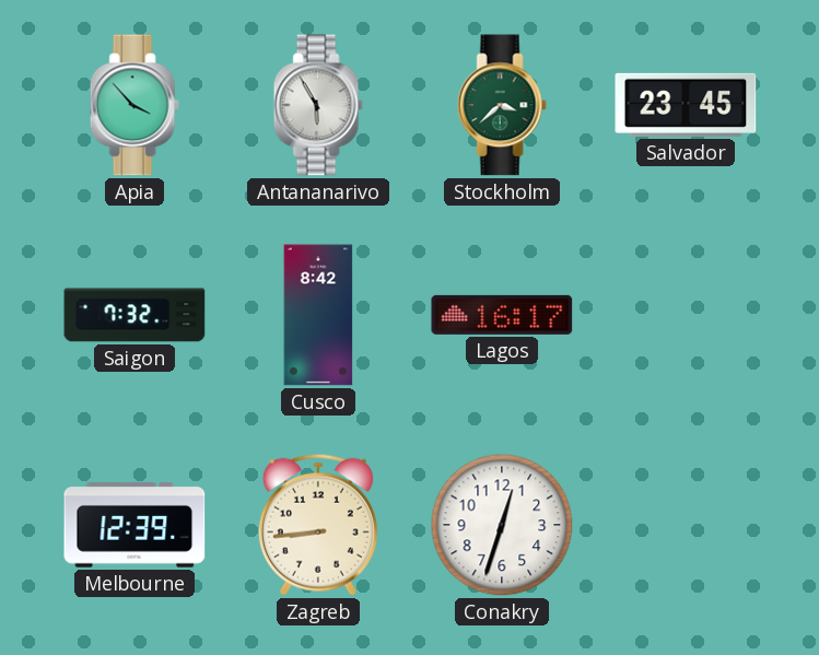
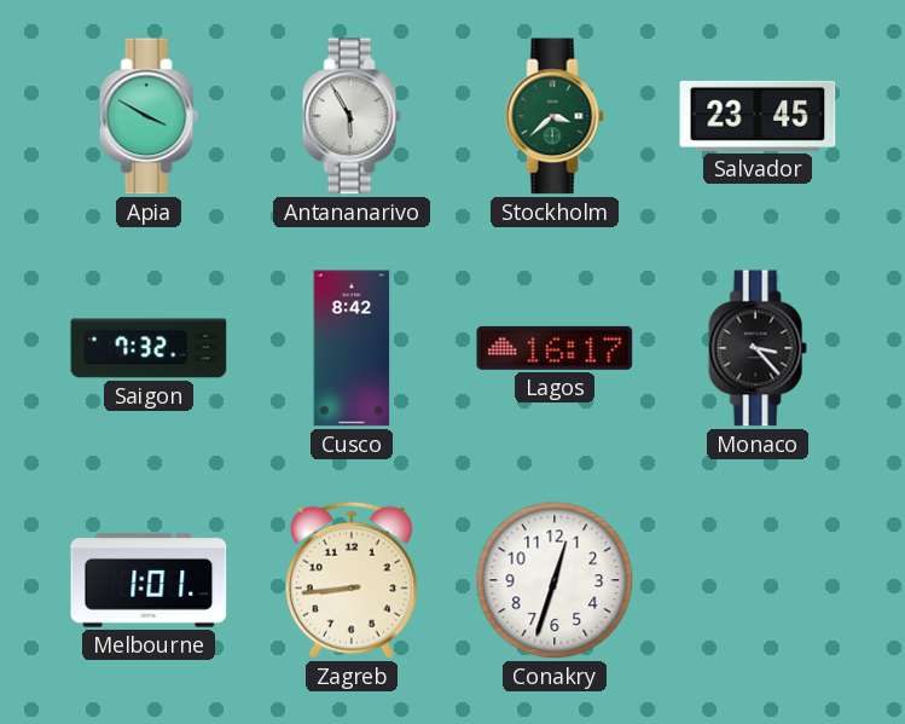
Apia: 3:53 -> 3:50
Monaco: none -> 3:23
Melbourne: 12:39 -> 1:01
